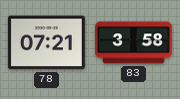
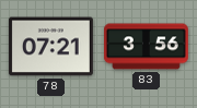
83: 3:58 -> 3:56
